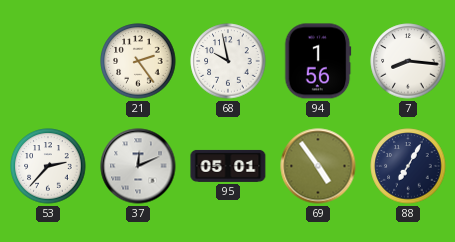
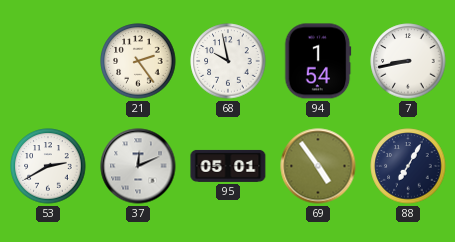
94: 1:56 -> 1:54
7: 8:16 -> 8:43
53: 2:37 -> 2:40
